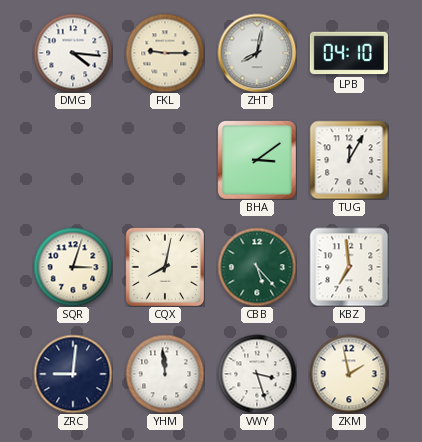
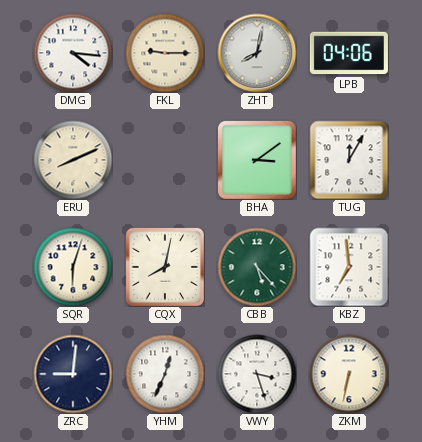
LPB: 04:10 -> 04:06
ERU: none -> 8:11
SQR: 3:03 -> 6:03
YHM: 11:59 -> 12:34
ZKM: 1:58 -> 6:32
